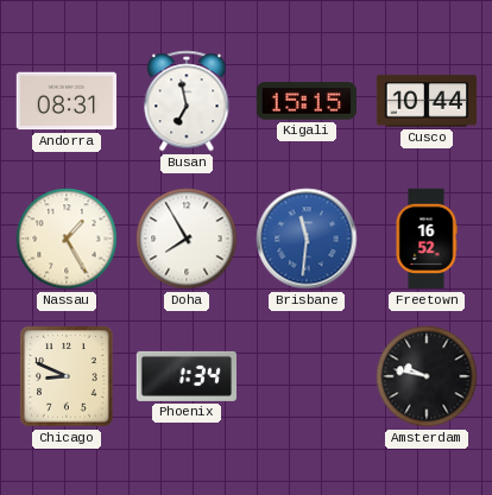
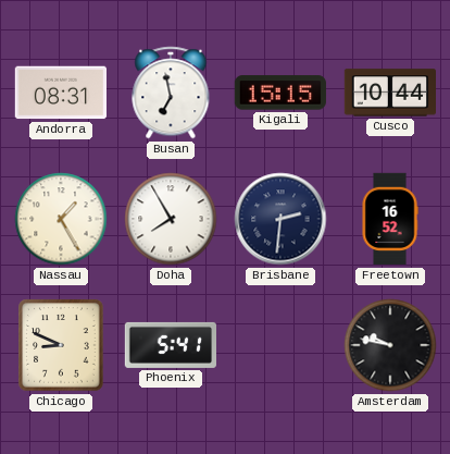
Brisbane: 11:31 -> 2:31
Brisbane dial: blue -> navy
Phoenix: 1:34 -> 5:41
